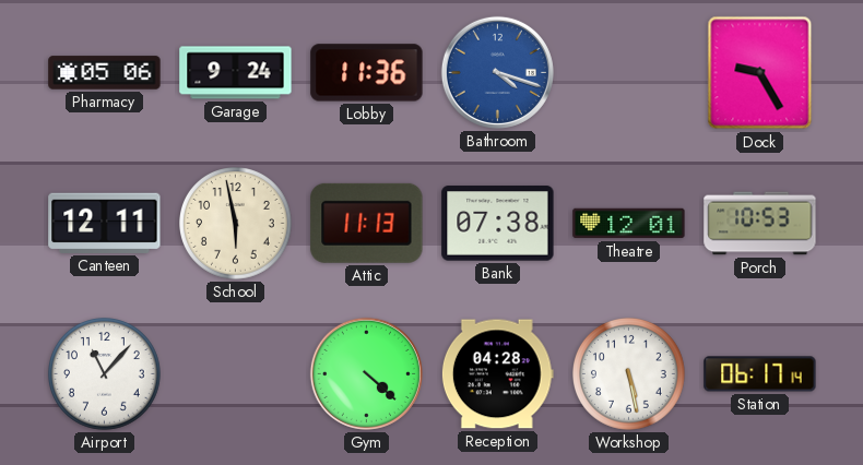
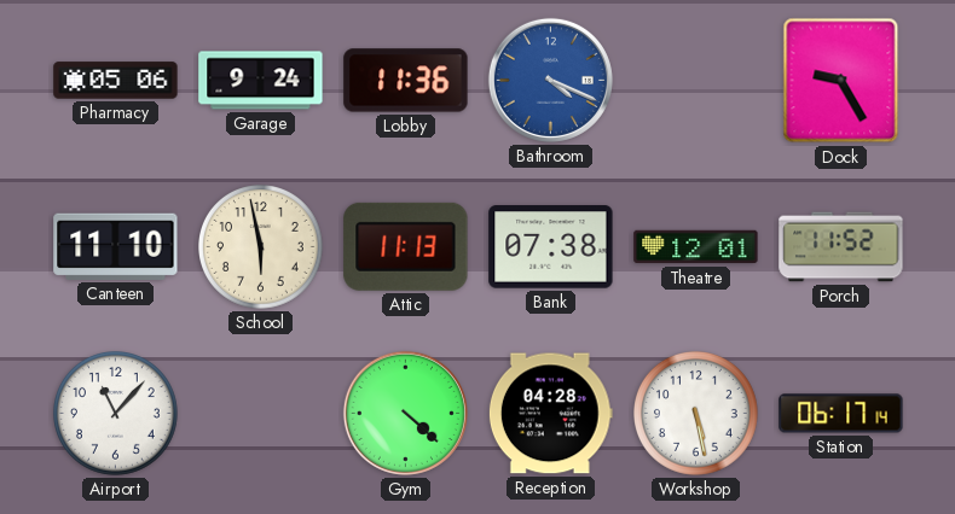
Bathroom: 4:18 -> 4:19
Canteen: 12:11 -> 11:10
Porch: 10:53 -> 11:52
